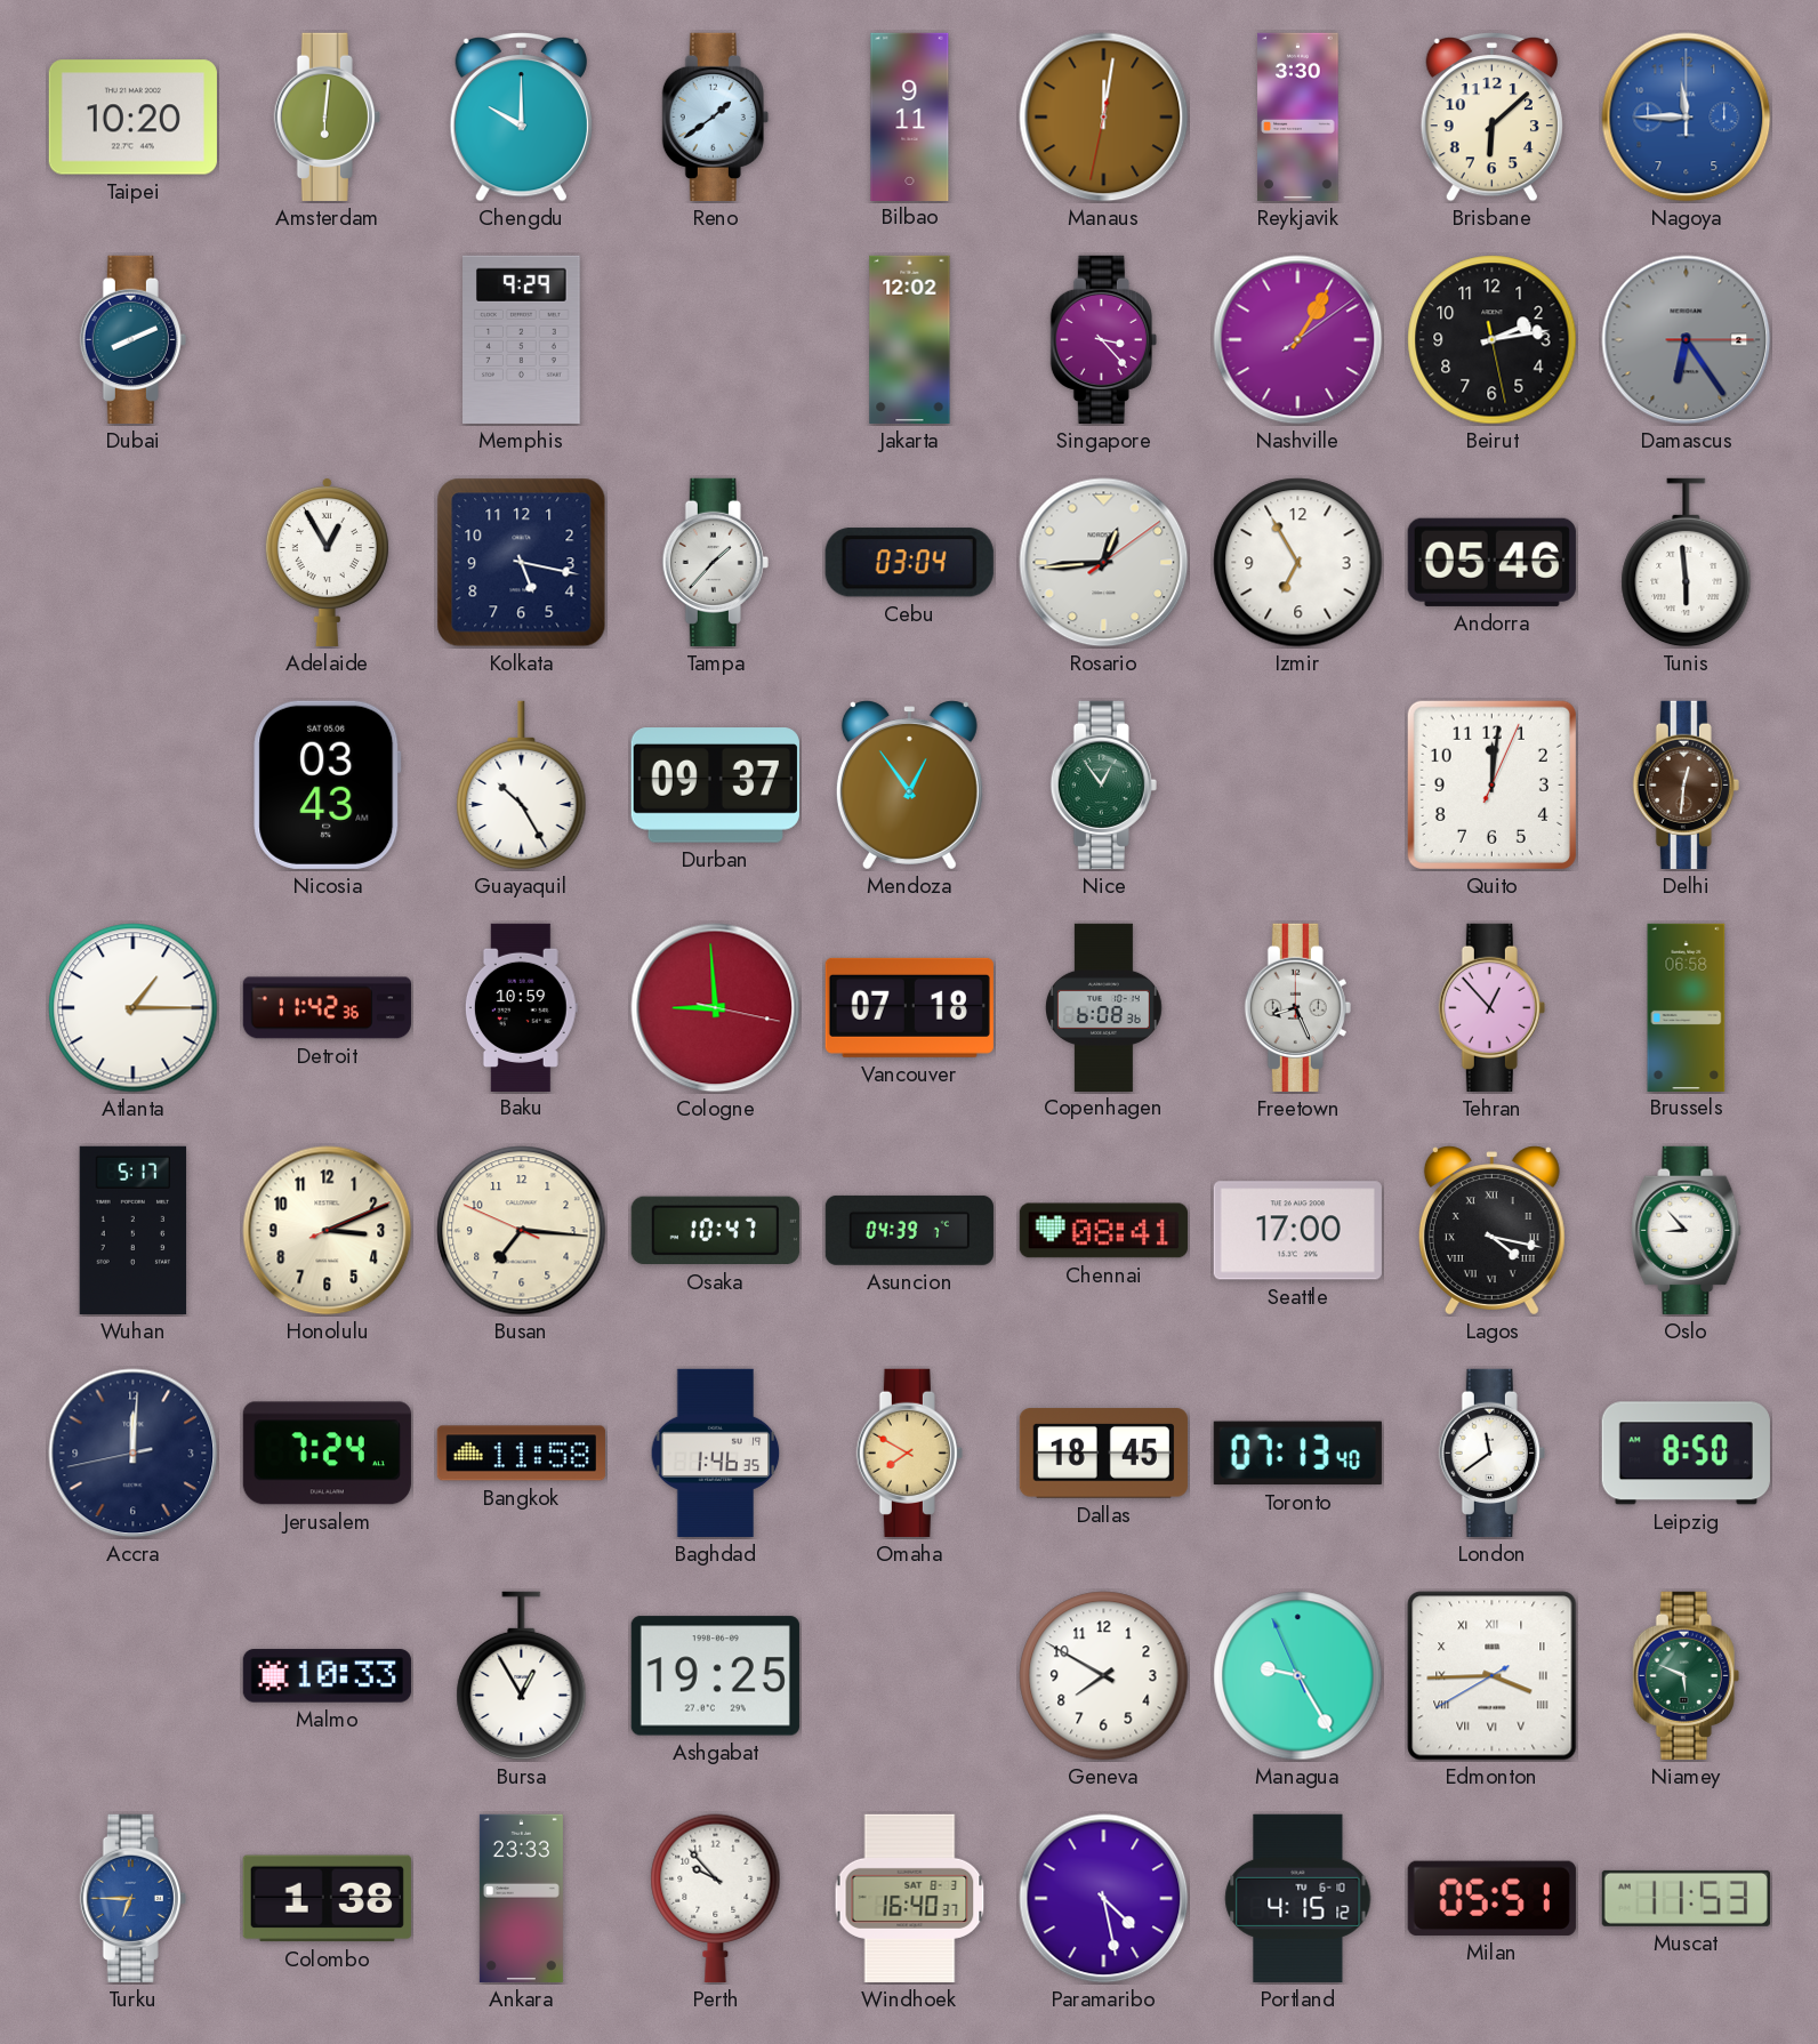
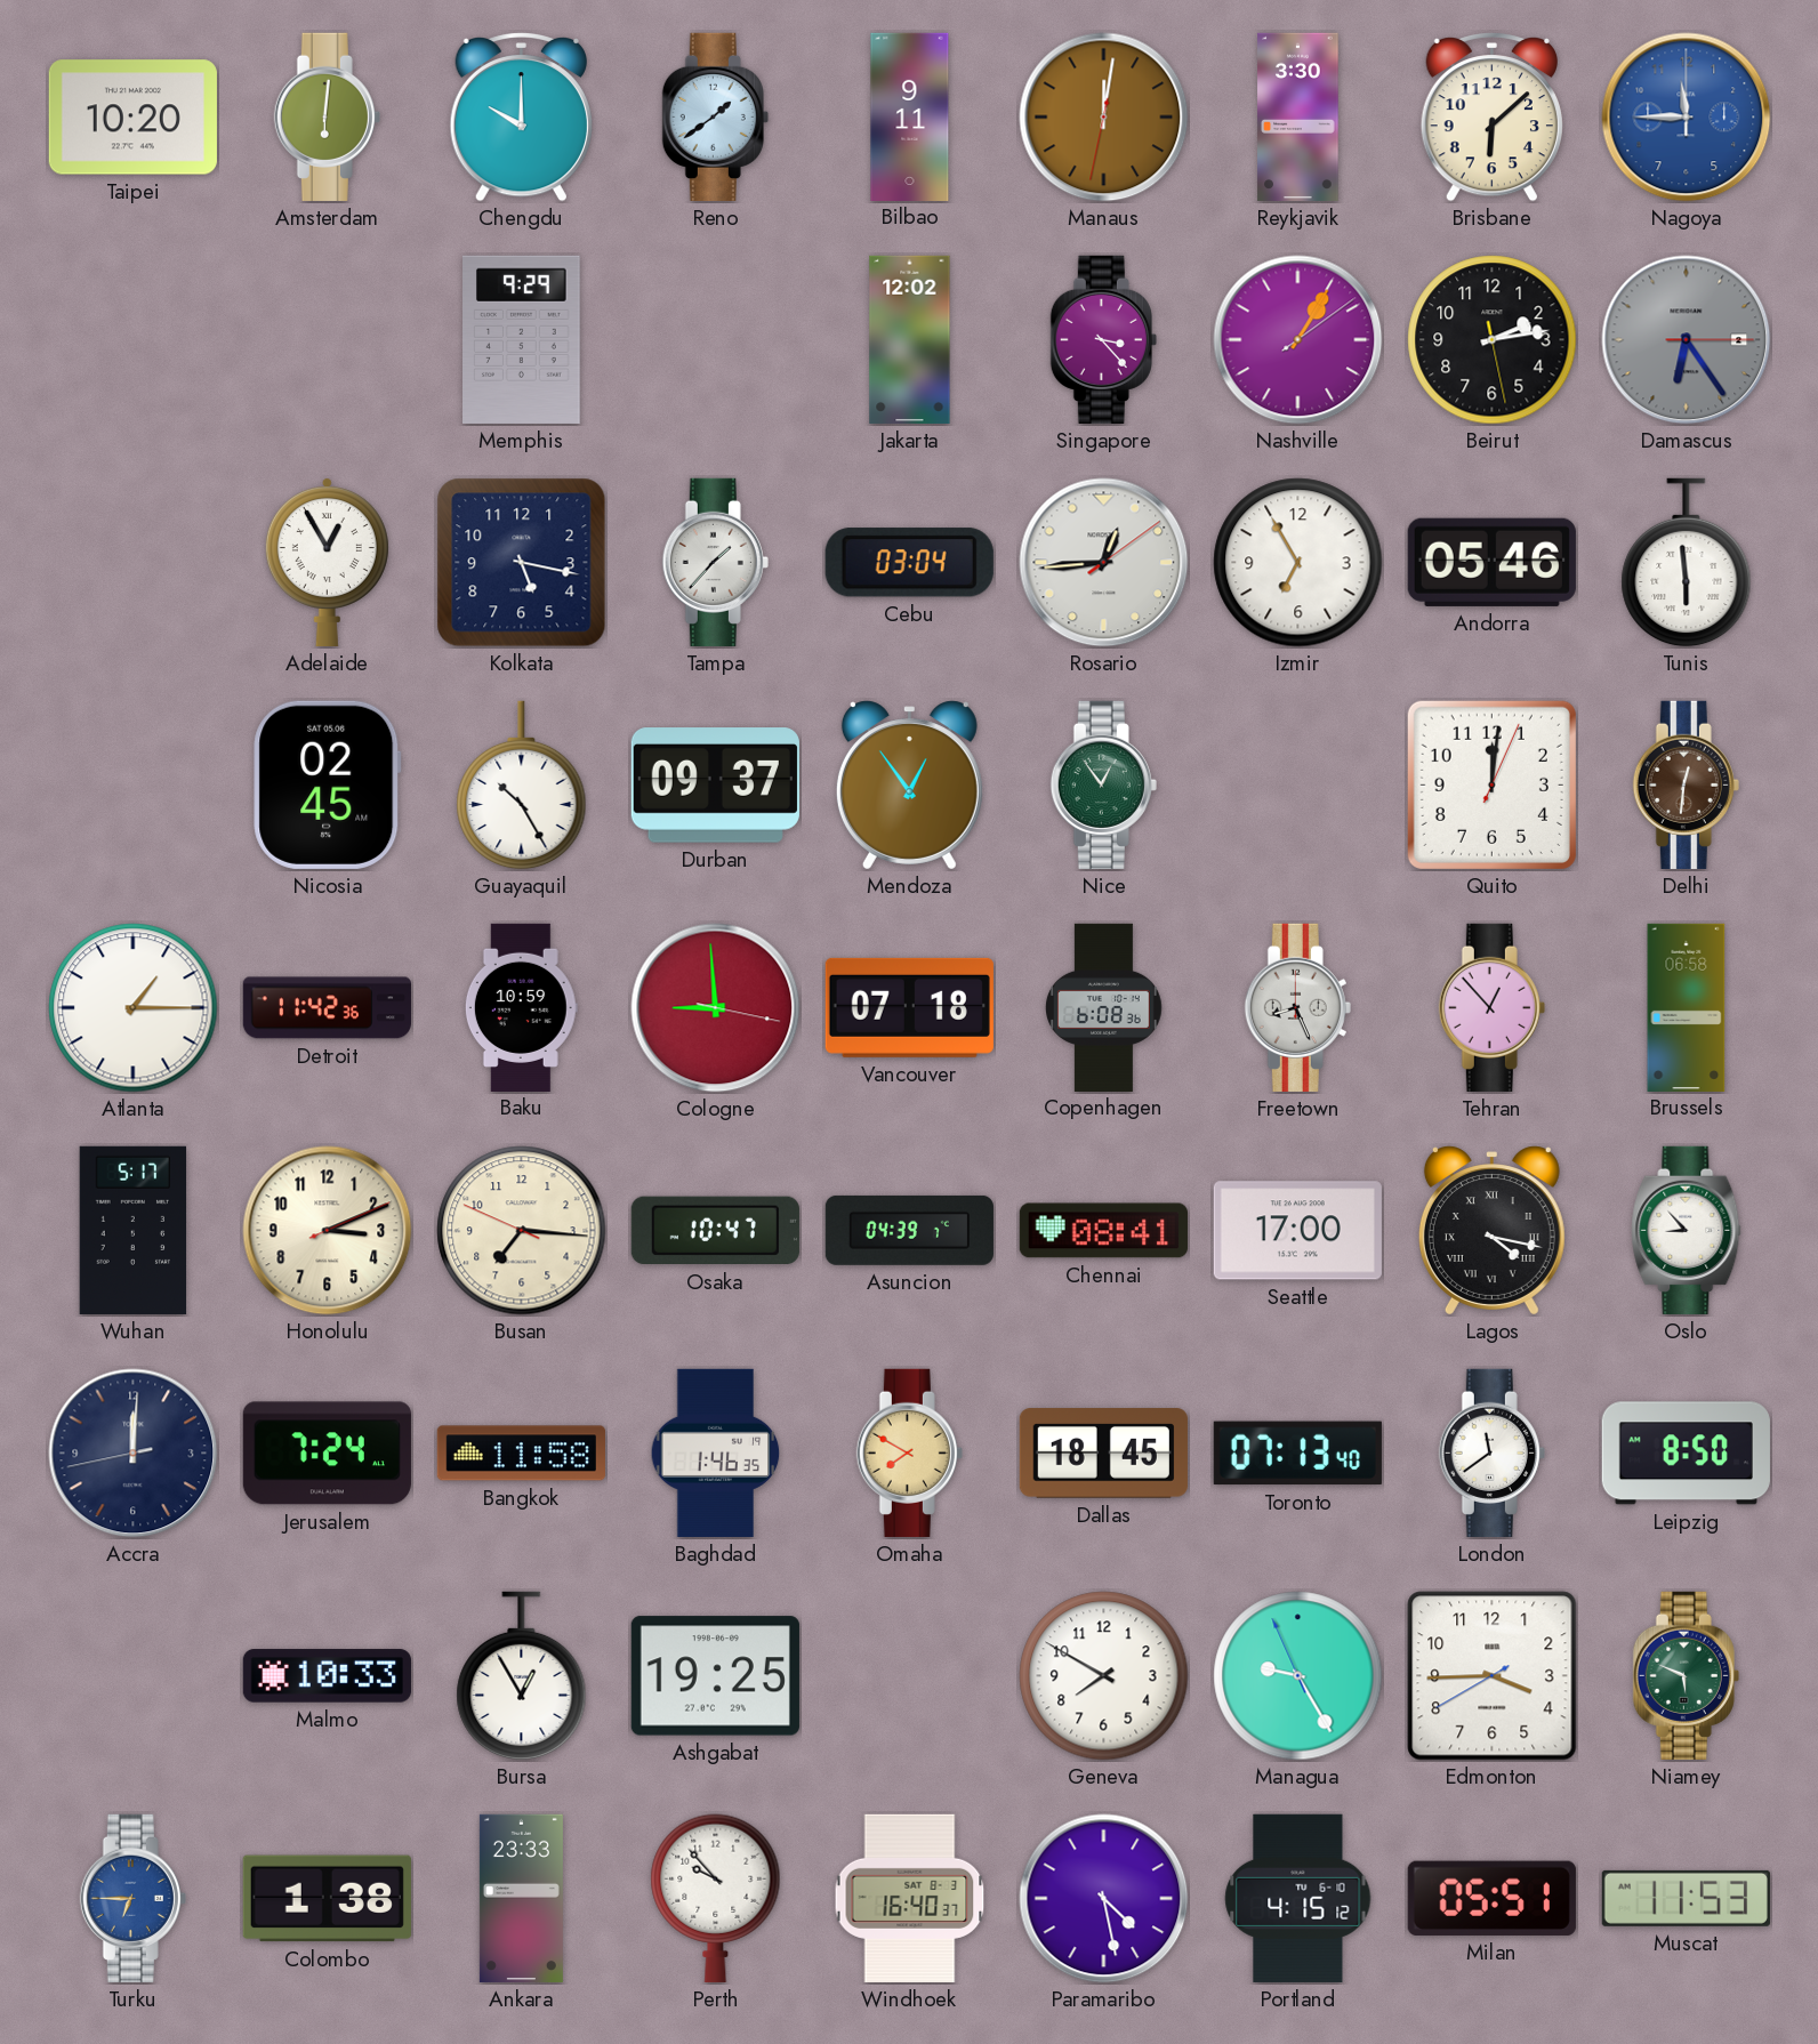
Dubai: 8:11 -> none
Nicosia: 03:43 -> 02:45
Edmonton numerals: Roman -> Arabic
